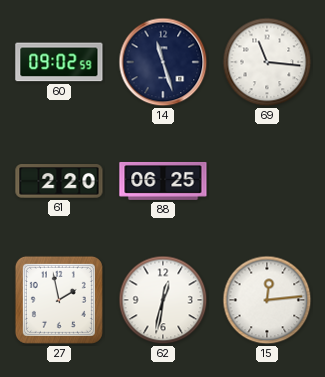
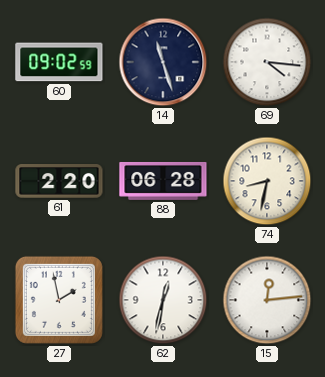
69: 11:16 -> 4:16
88: 06:25 -> 06:28
74: none -> 8:32
